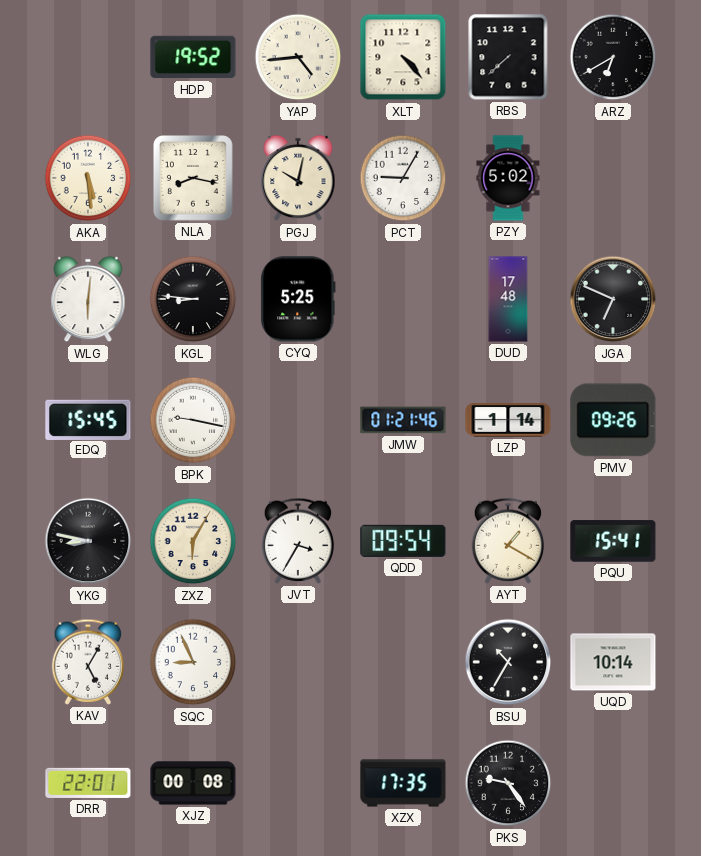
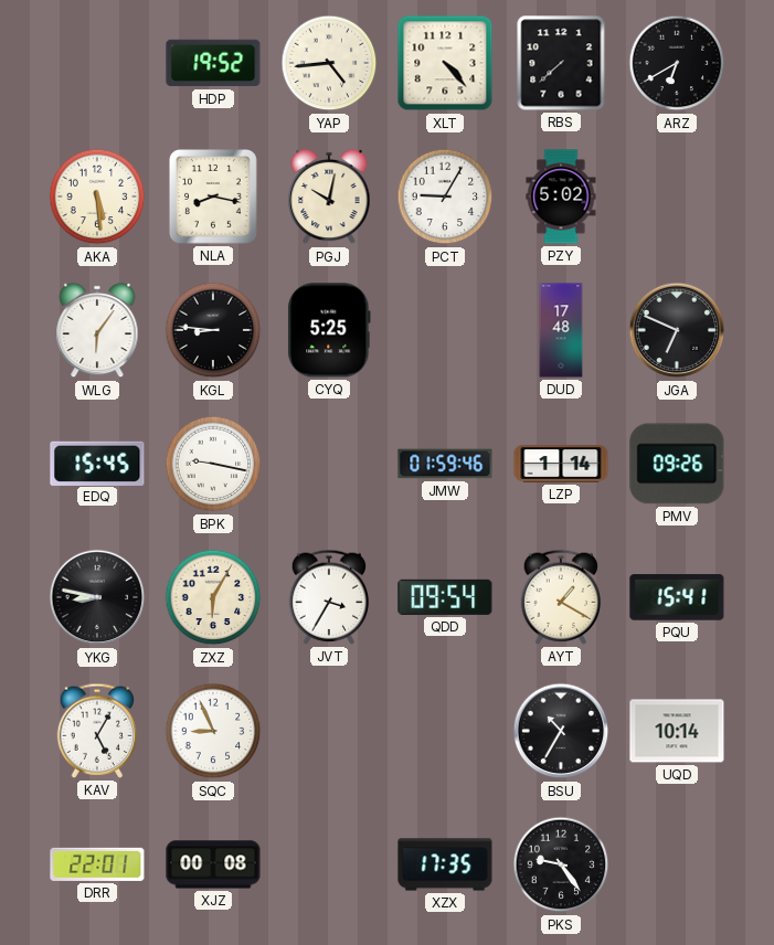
WLG: 6:01 -> 6:06
JMW: 01:21 -> 01:59
